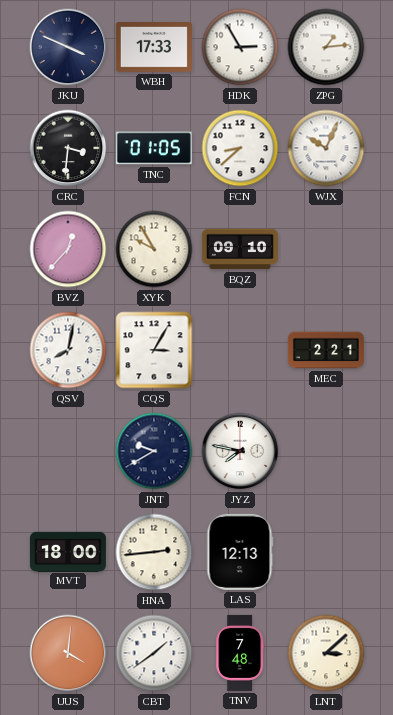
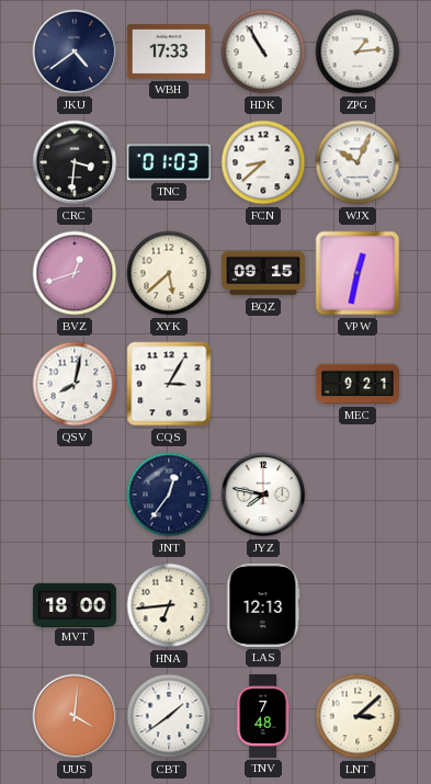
JKU: 3:49 -> 4:39
HDK: 2:55 -> 10:55
TNC: 01:05 -> 01:03
BVZ: 12:37 -> 12:42
XYK: 9:55 -> 5:38
BQZ: 09:10 -> 09:15
VPW: none -> 12:32
MEC: 2:21 -> 9:21
JNT: 9:40 -> 12:36
HNA: 2:44 -> 6:44
